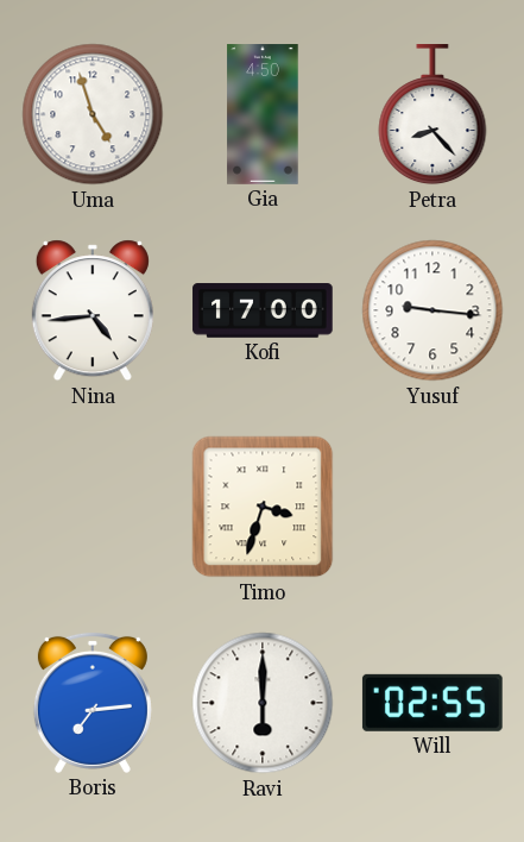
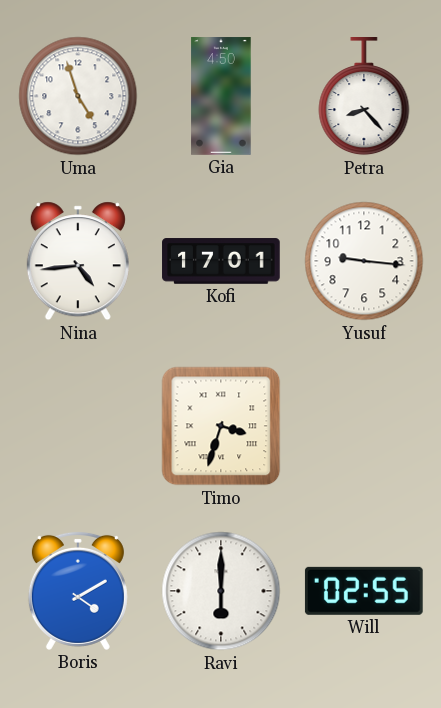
Kofi: 17:00 -> 17:01
Boris: 7:14 -> 4:10
